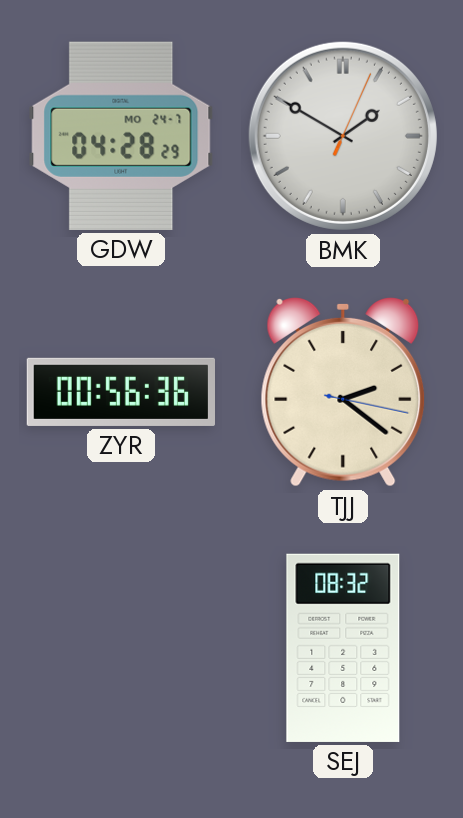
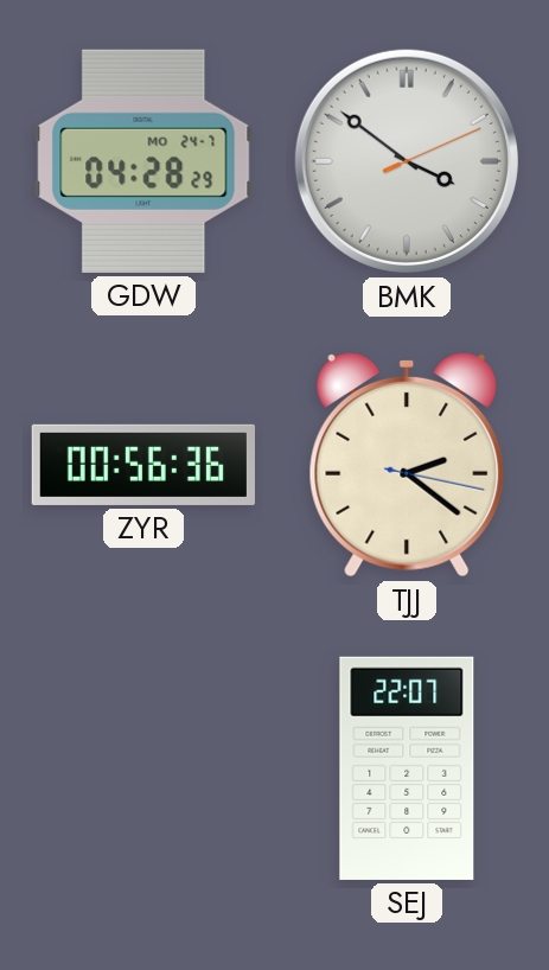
BMK: 1:50 -> 3:51
SEJ: 08:32 -> 22:07
